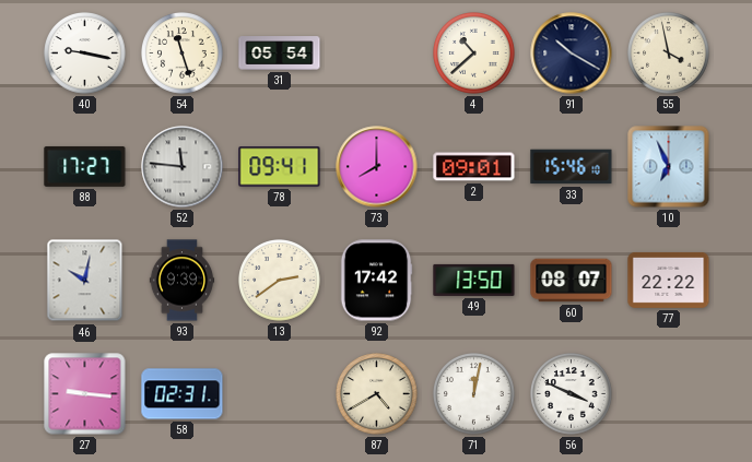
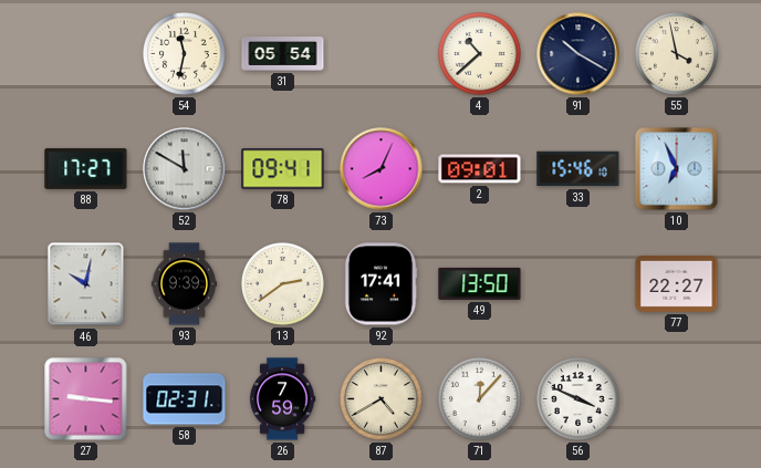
40: 9:17 -> none
54: 11:27 -> 11:32
52: 11:46 -> 11:50
73: 8:00 -> 8:04
92: 17:42 -> 17:41
60: 08:07 -> none
77: 22:22 -> 22:27
26: none -> 7:59
71: 12:02 -> 12:07
